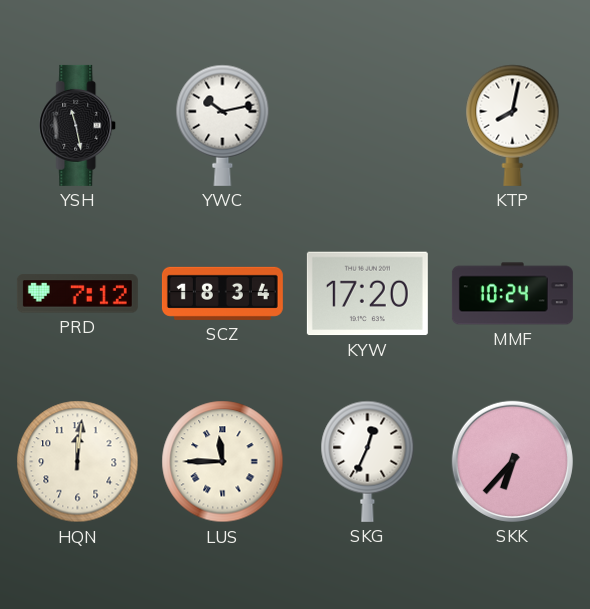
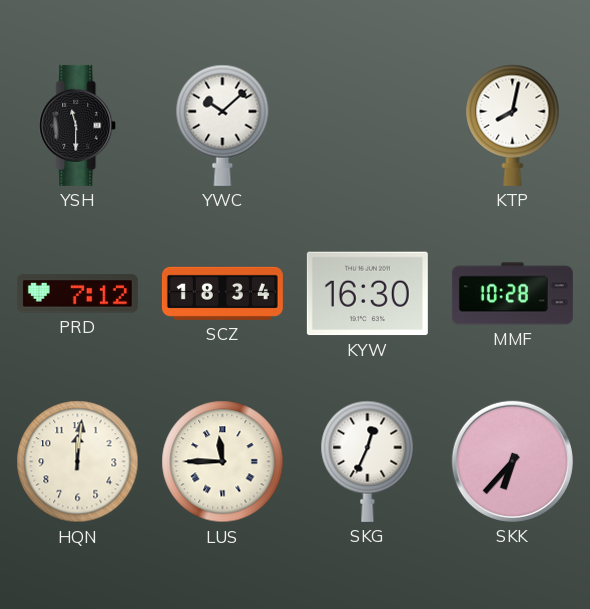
YSH: 11:28 -> 11:30
YWC: 10:13 -> 10:08
KYW: 17:20 -> 16:30
MMF: 10:24 -> 10:28
